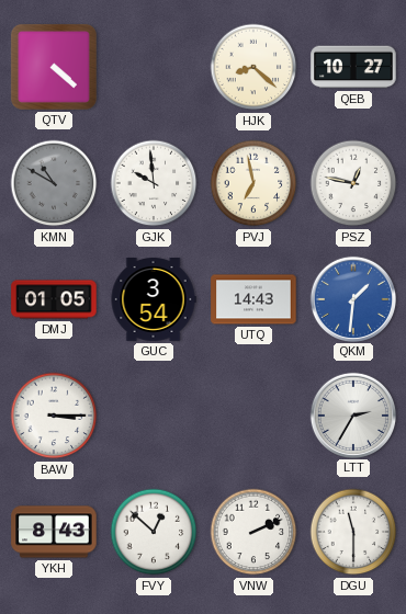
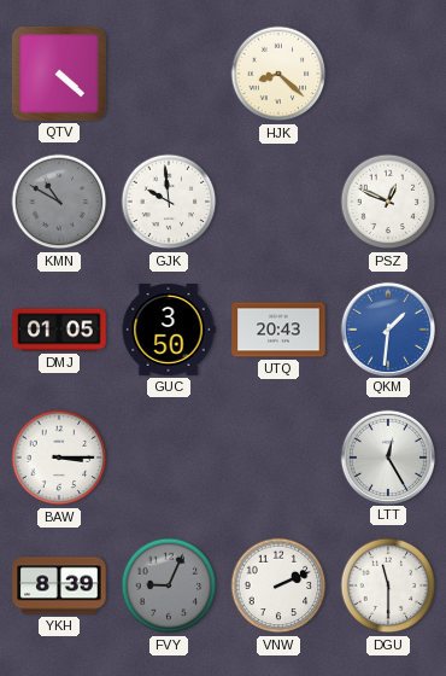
QEB: 10:27 -> none
PVJ: 6:58 -> none
PSZ: 12:47 -> 12:49
GUC: 3:54 -> 3:50
UTQ: 14:43 -> 20:43
LTT: 2:35 -> 12:25
YKH: 8:43 -> 8:39
FVY: 12:52 -> 9:04
FVY dial: white -> grey
